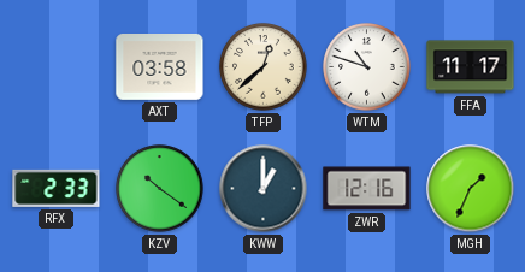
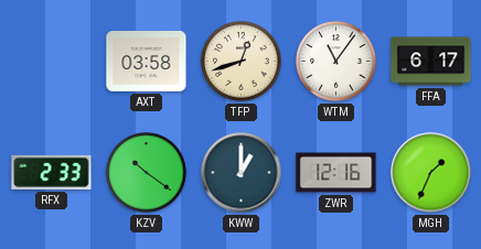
TFP: 12:38 -> 12:42
WTM: 10:48 -> 11:06
FFA: 11:17 -> 6:17
